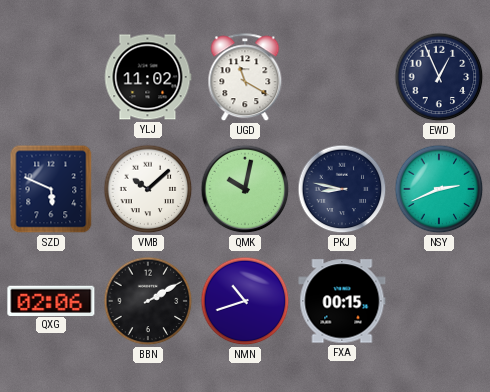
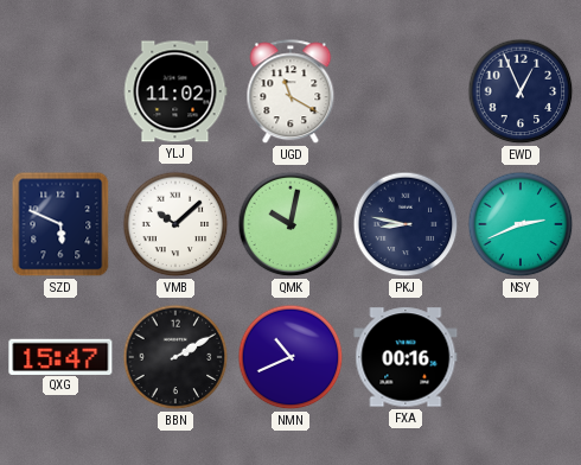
QXG: 02:06 -> 15:47
NMN: 10:42 -> 10:41
FXA: 00:15 -> 00:16
